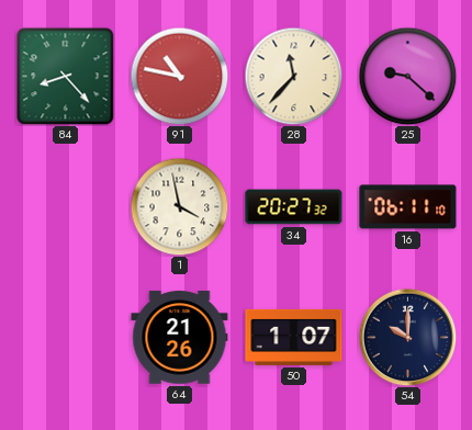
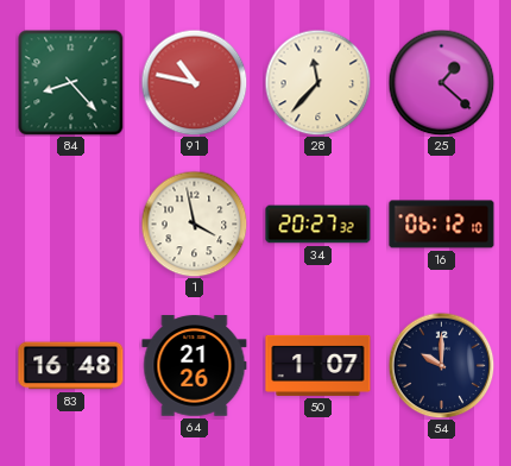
25: 9:22 -> 1:22
16: 06:11 -> 06:12
83: none -> 16:48
